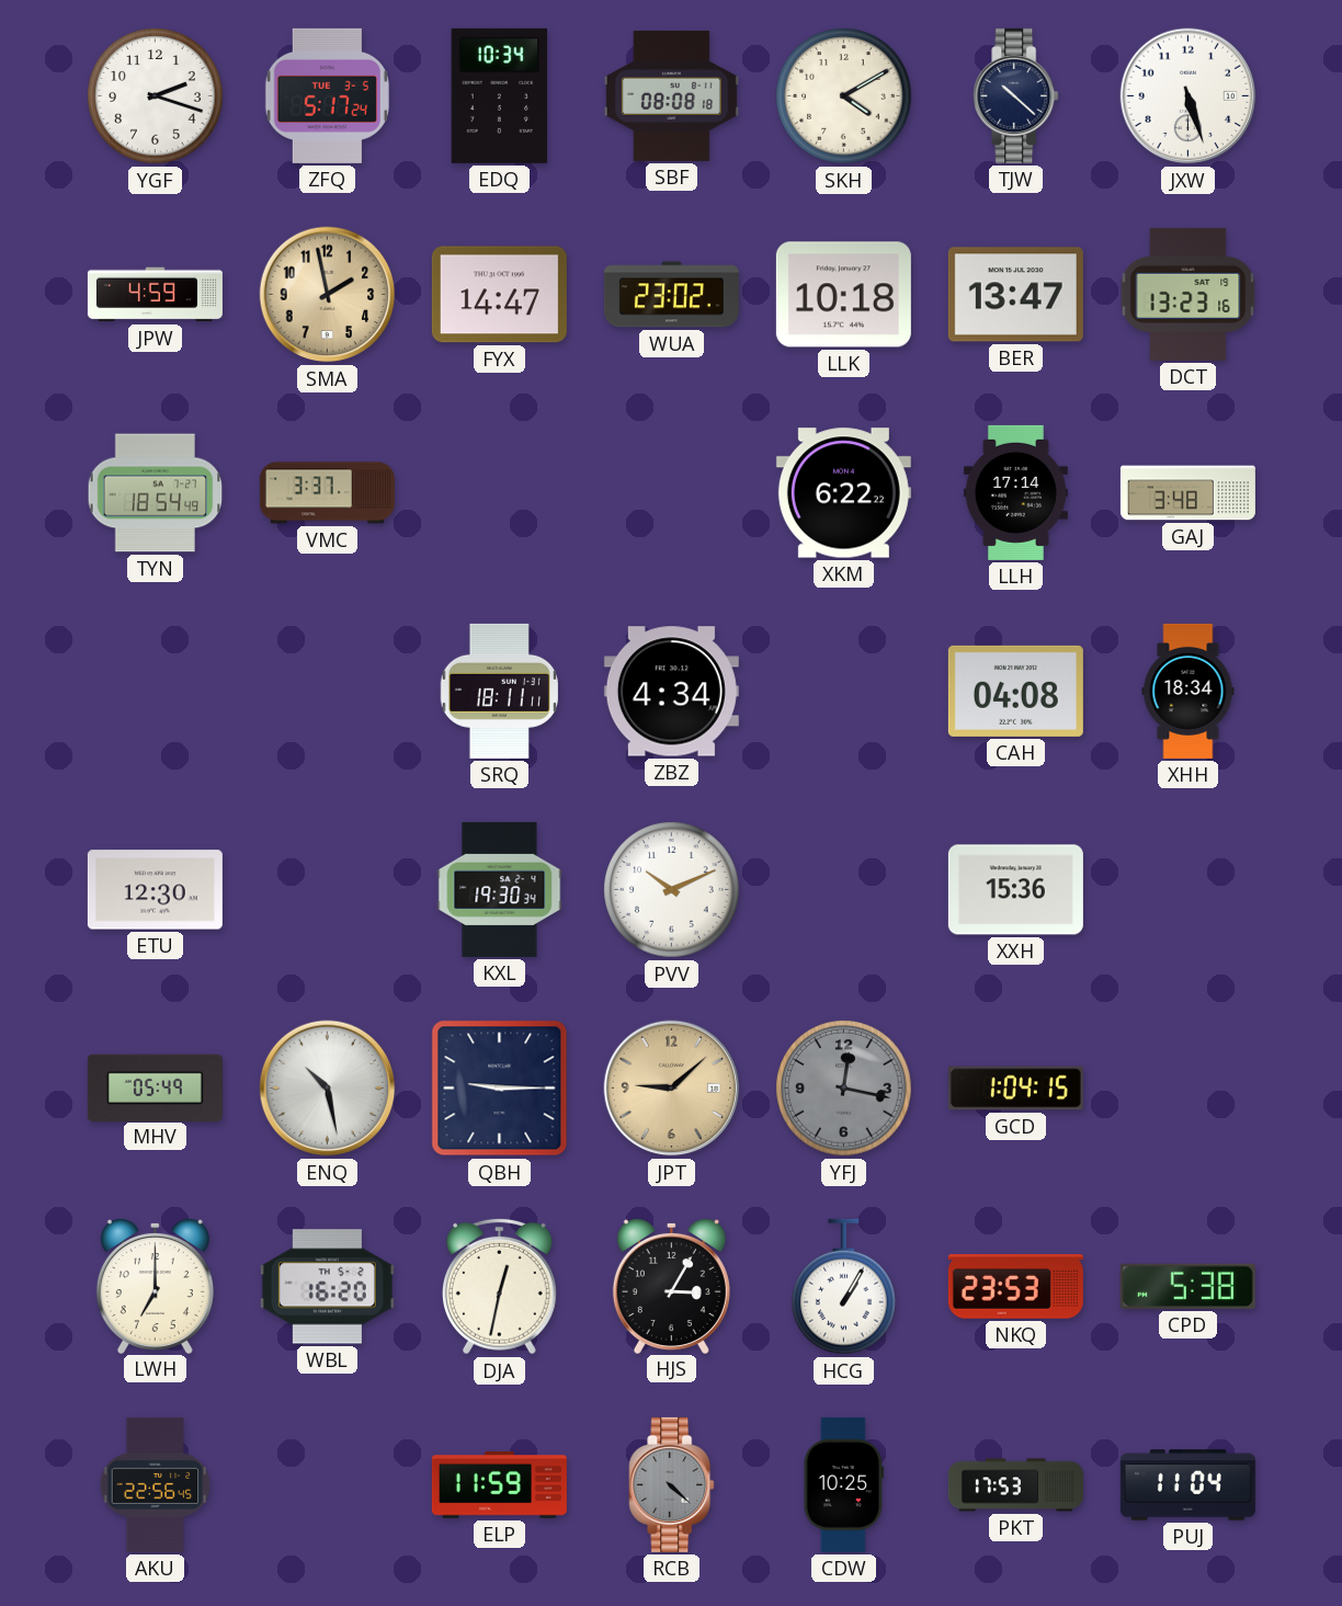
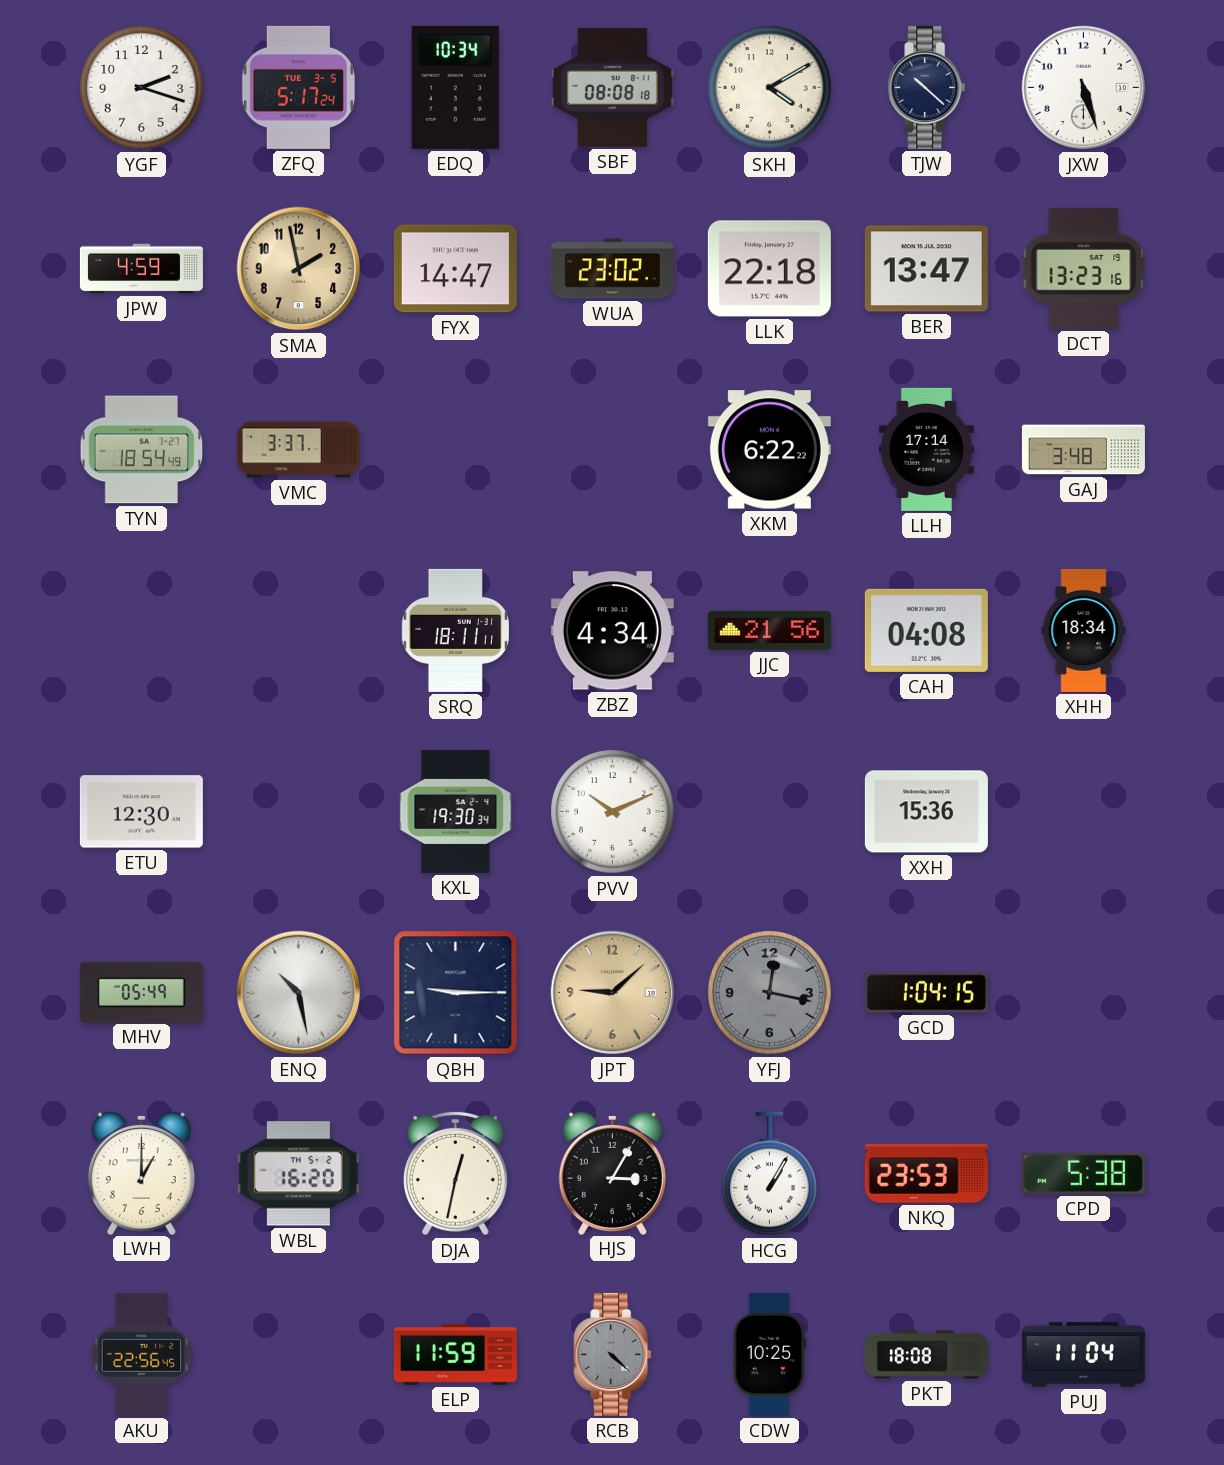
LLK: 10:18 -> 22:18
JJC: none -> 21:56
LWH: 7:00 -> 1:00
PKT: 17:53 -> 18:08
